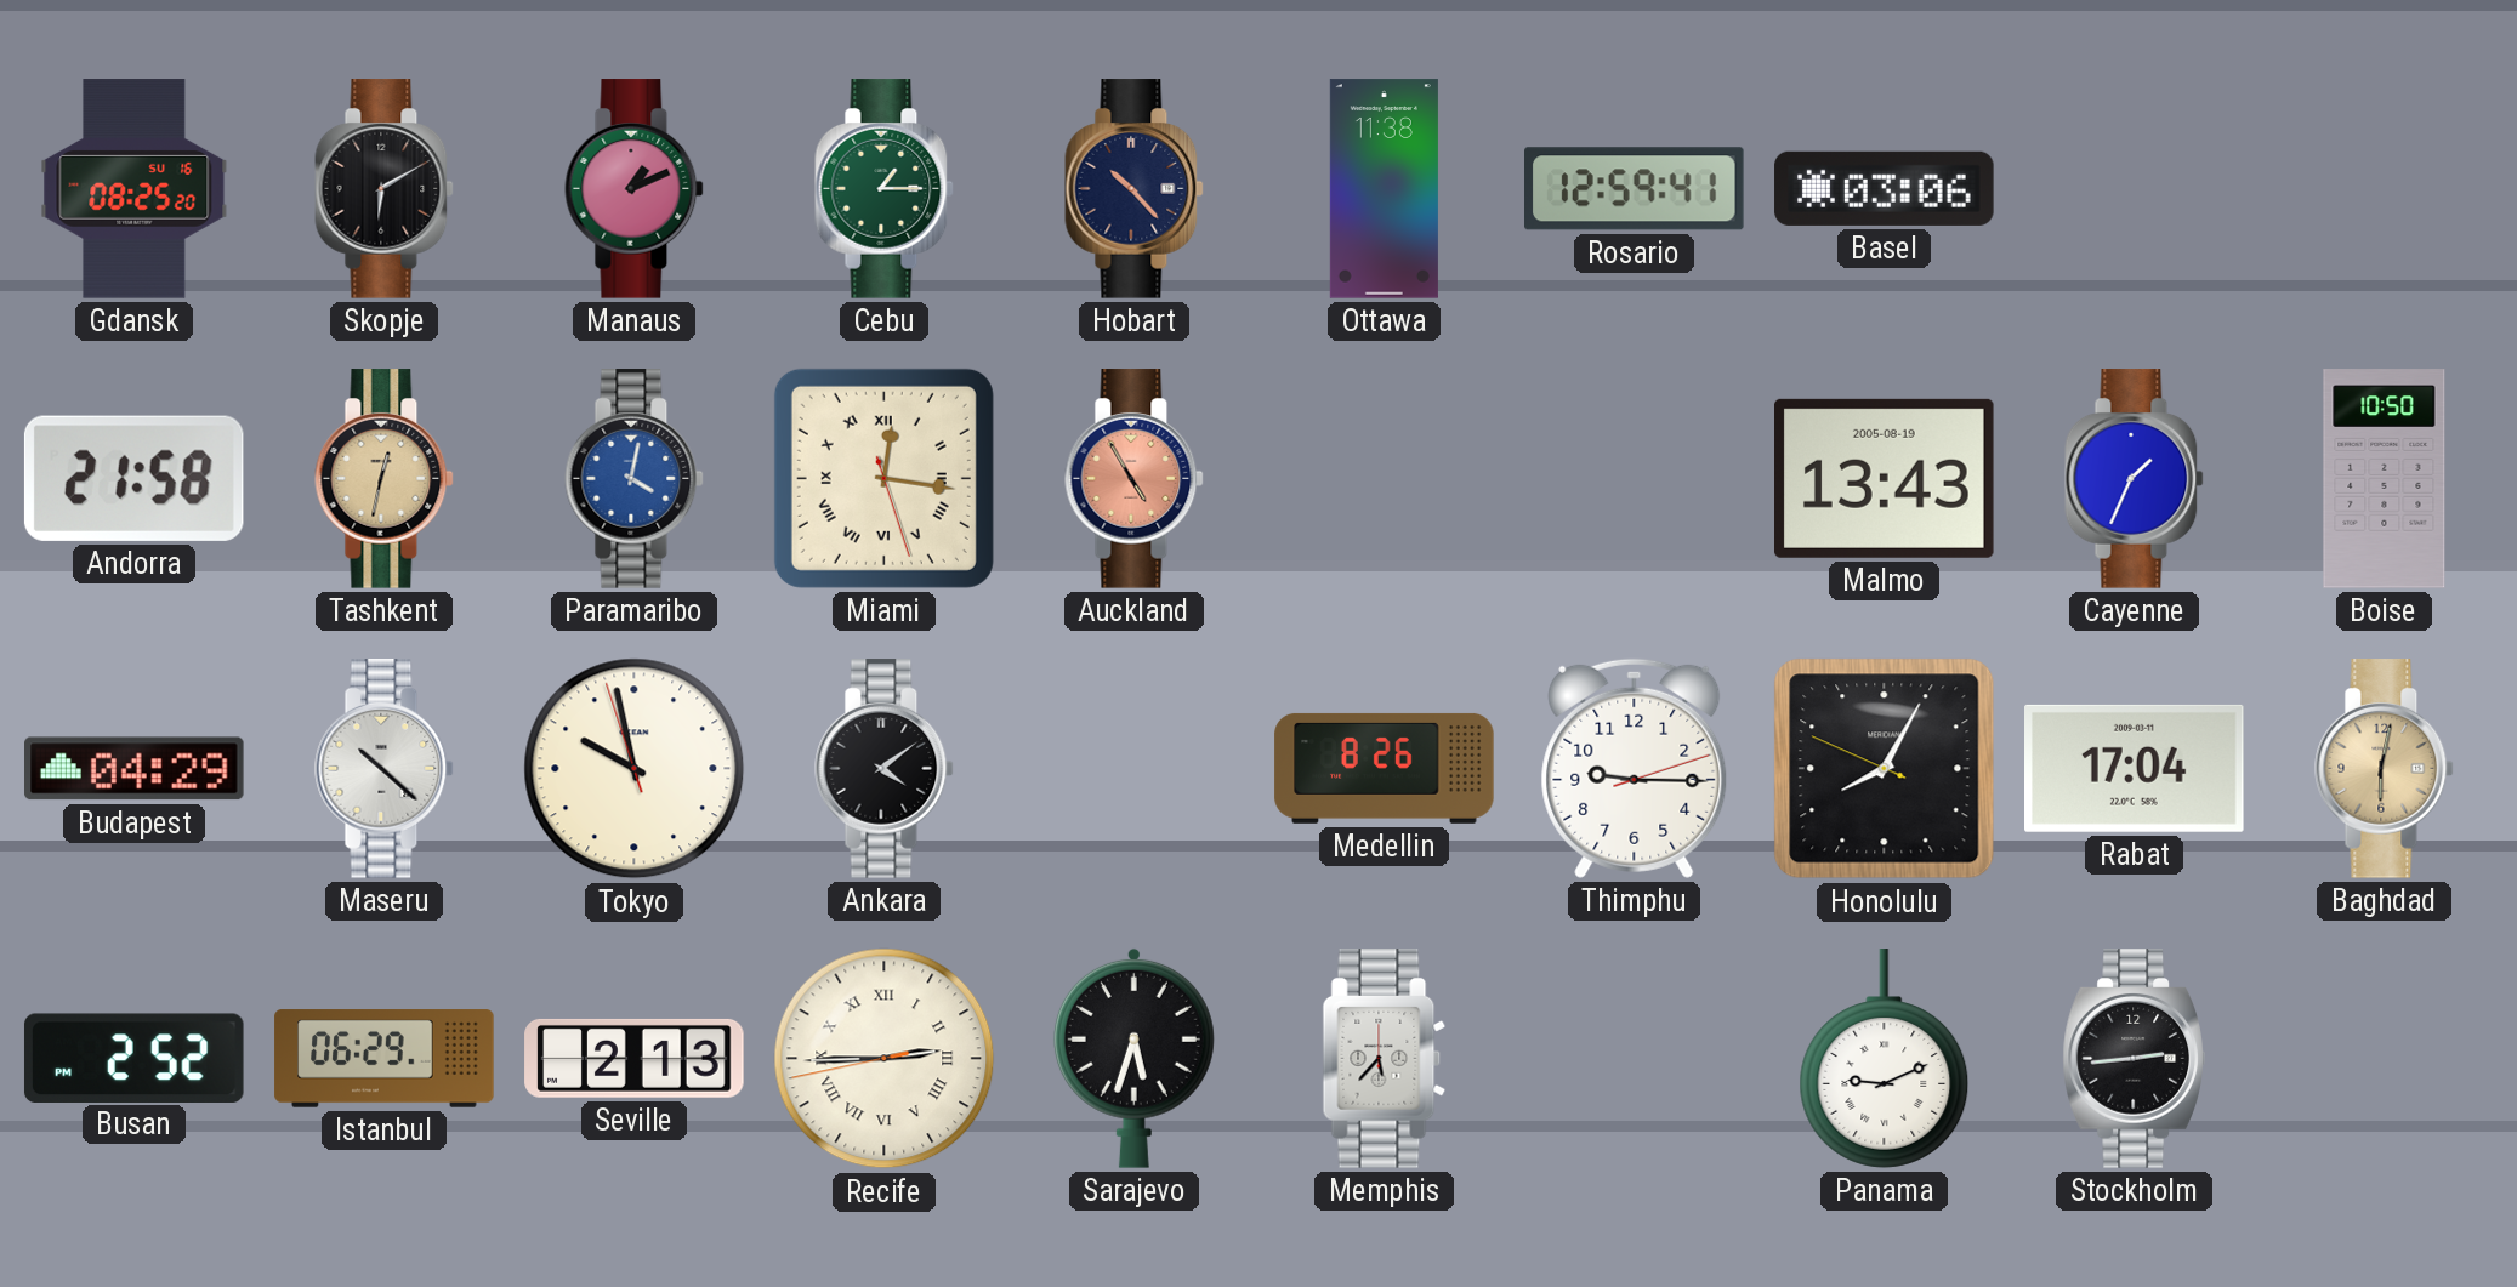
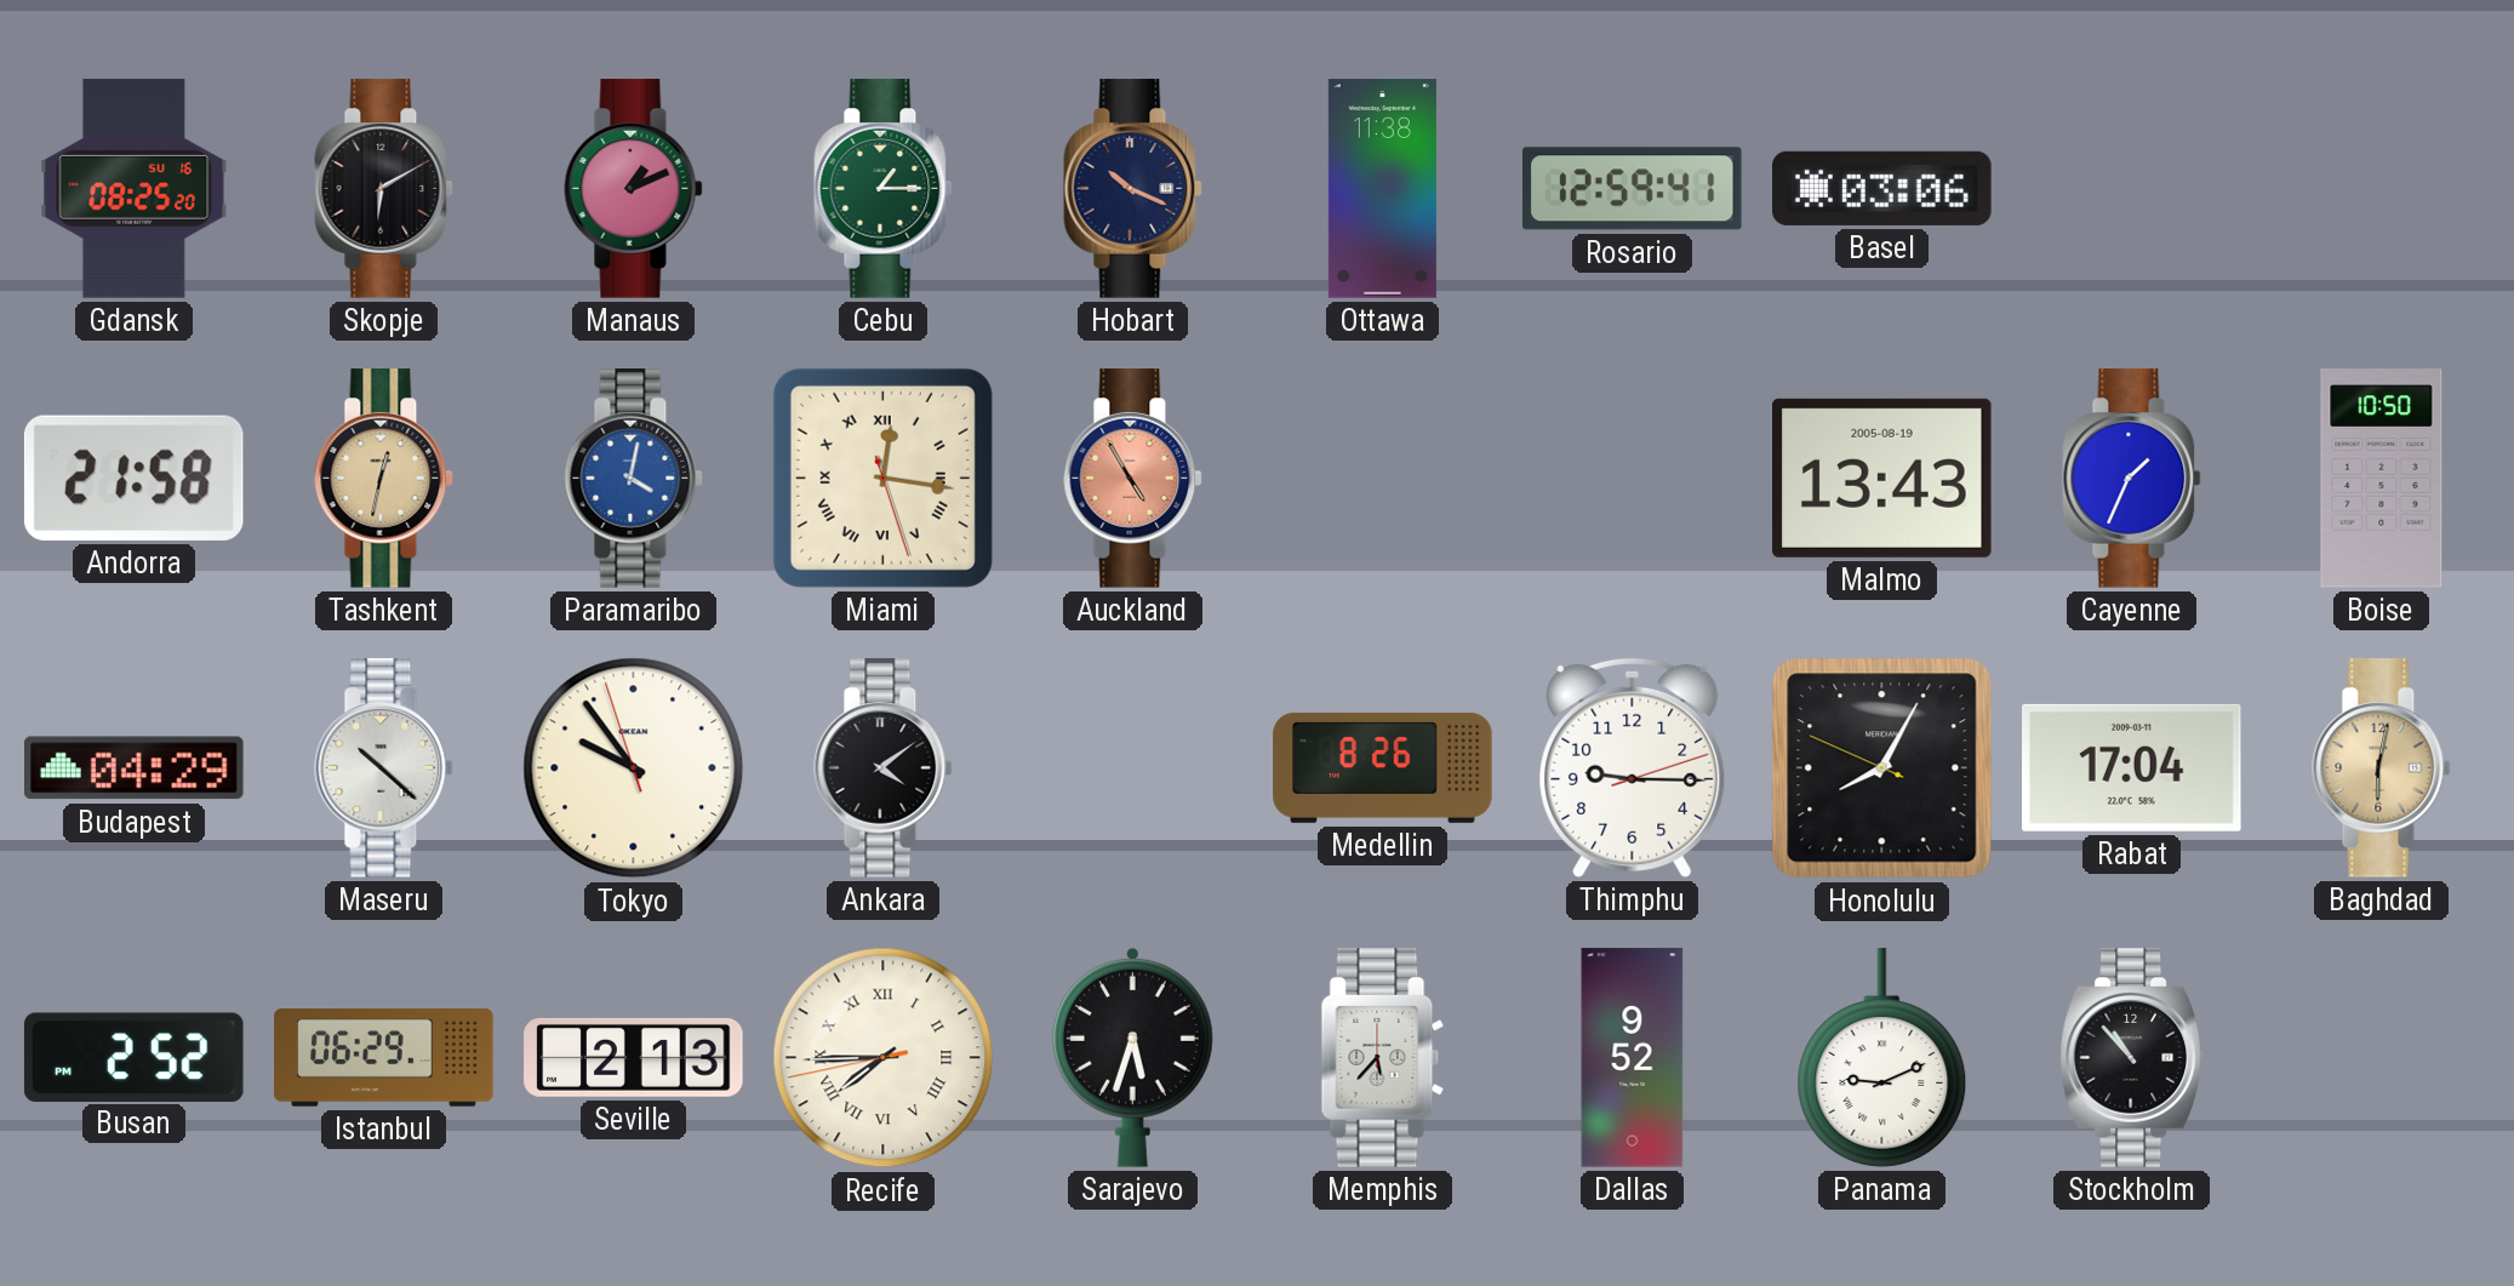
Hobart: 10:23 -> 10:19
Tokyo: 9:57 -> 9:53
Recife: 2:44 -> 7:44
Dallas: none -> 9:52
Stockholm: 2:44 -> 10:53
